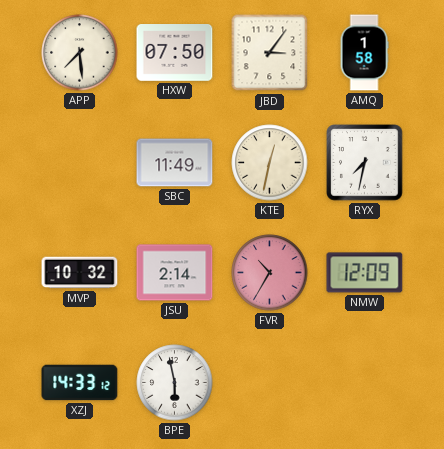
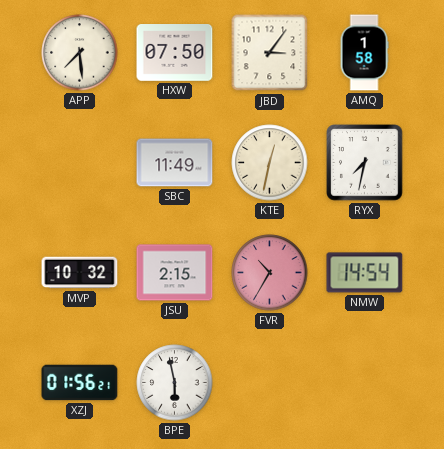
JSU: 2:14 -> 2:15
NMW: 12:09 -> 14:54
XZJ: 14:33 -> 01:56
